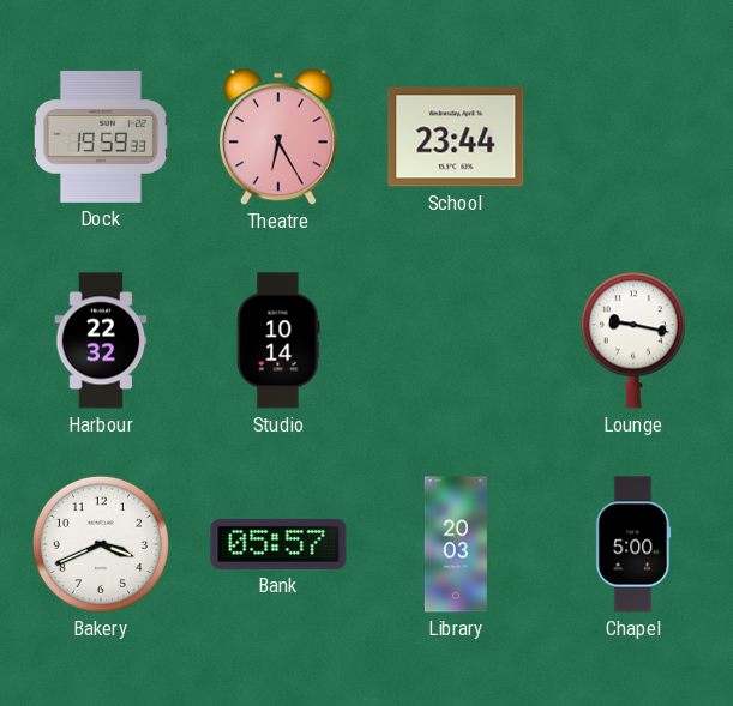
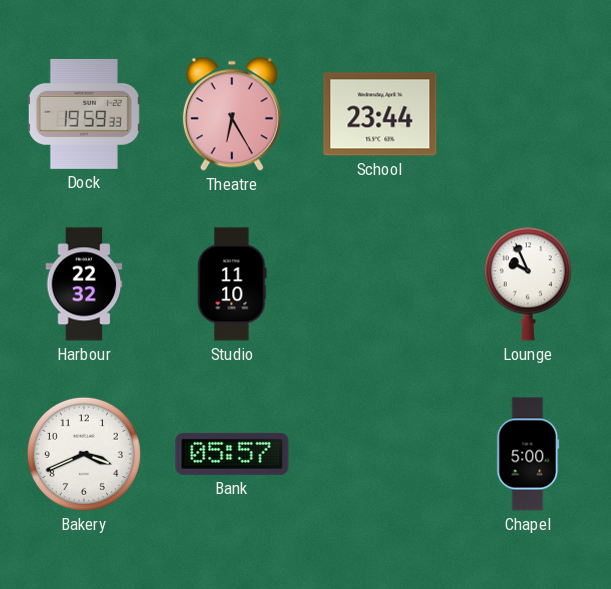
Studio: 10:14 -> 11:10
Lounge: 9:17 -> 9:56
Library: 20:03 -> none
